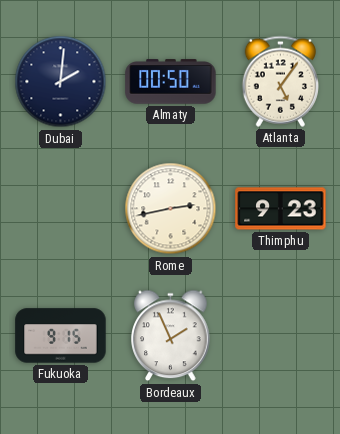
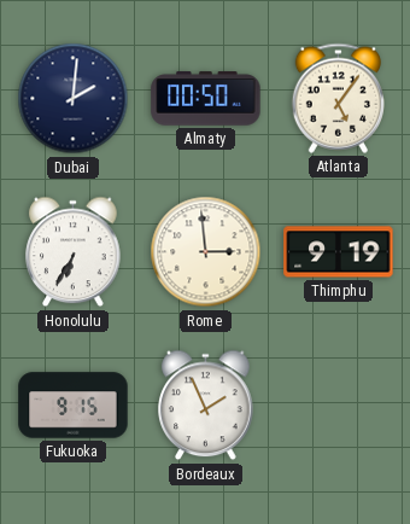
Honolulu: none -> 6:35
Rome: 2:43 -> 2:59
Thimphu: 9:23 -> 9:19
